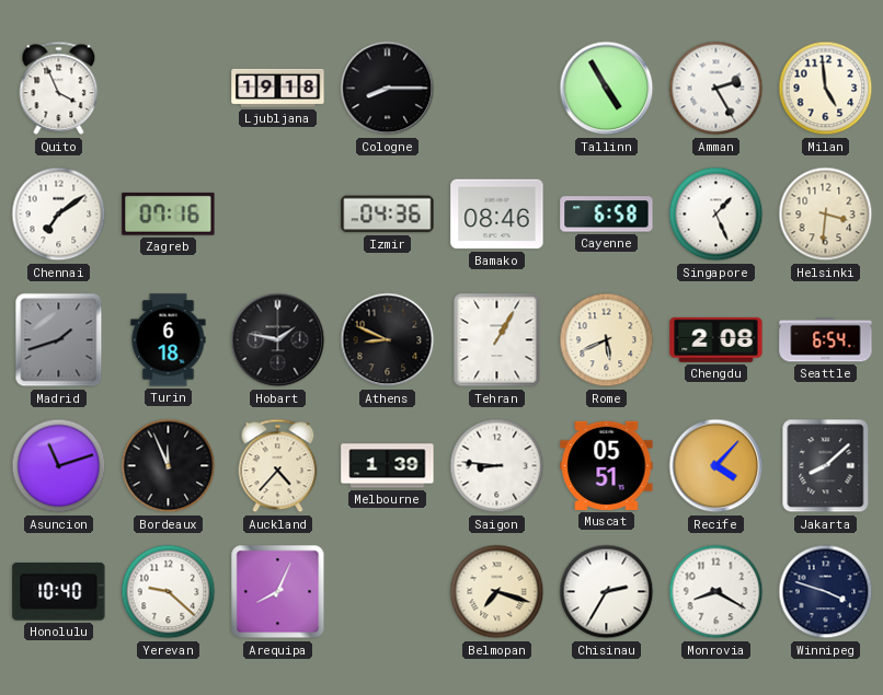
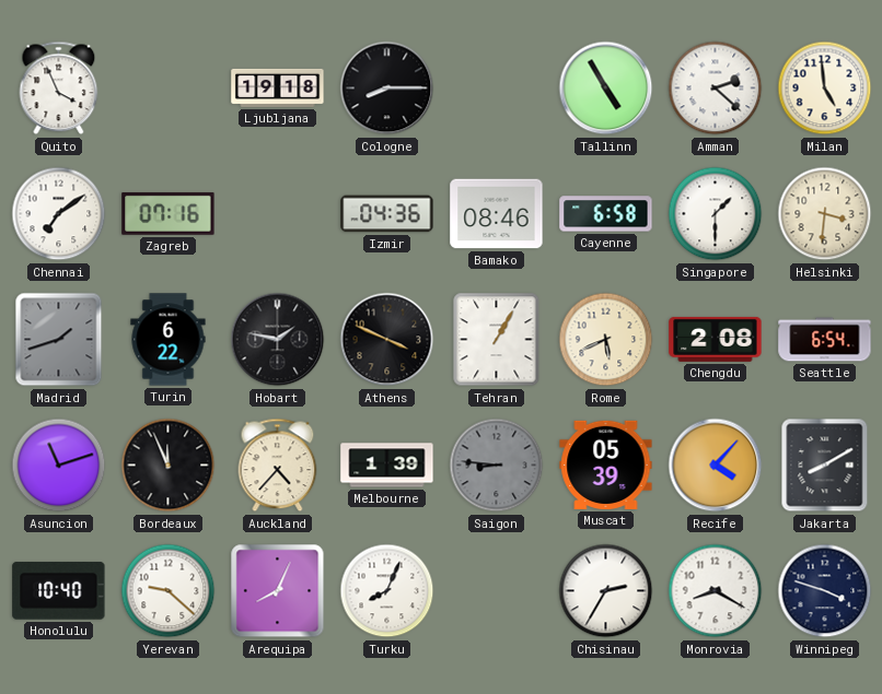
Amman: 2:25 -> 2:22
Singapore: 1:26 -> 1:30
Turin: 6:18 -> 6:22
Athens: 8:49 -> 3:49
Saigon dial: white -> grey
Muscat: 05:51 -> 05:39
Jakarta: 8:08 -> 8:10
Turku: none -> 8:04
Belmopan: 7:18 -> none
